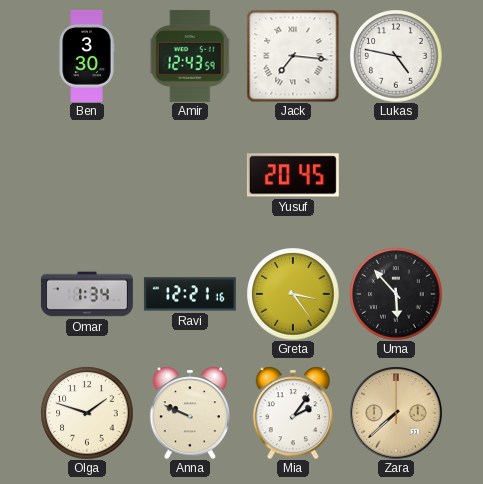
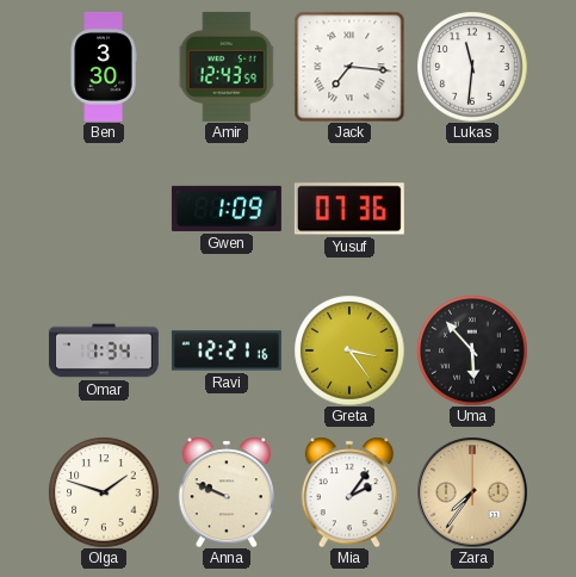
Lukas: 4:47 -> 11:31
Gwen: none -> 1:09
Yusuf: 20:45 -> 07:36
Zara: 7:38 -> 7:36
